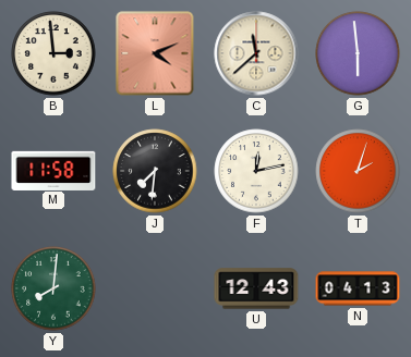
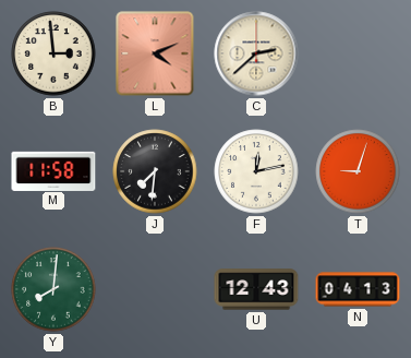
C: 11:38 -> 2:38
G: 5:59 -> none
T: 2:03 -> 9:03
